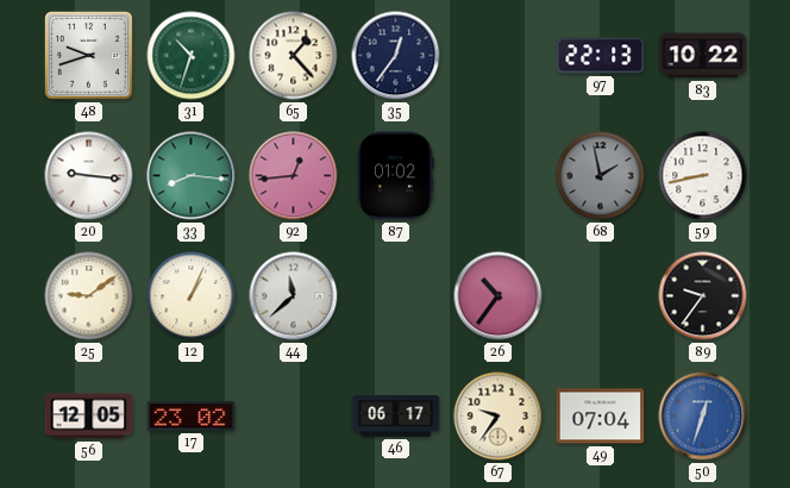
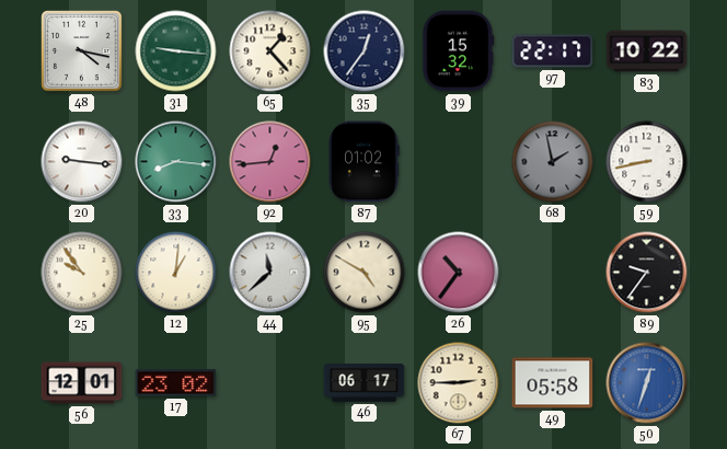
48: 9:42 -> 4:17
31: 10:33 -> 9:16
39: none -> 15:32
97: 22:13 -> 22:17
25: 9:09 -> 9:54
12: 1:04 -> 1:01
95: none -> 4:50
56: 12:05 -> 12:01
67: 9:36 -> 2:45
49: 07:04 -> 05:58
